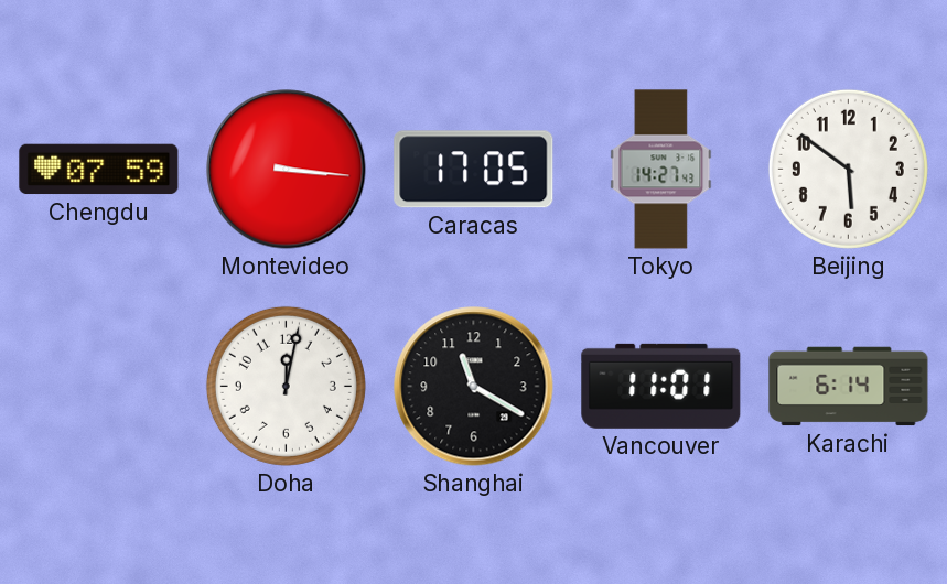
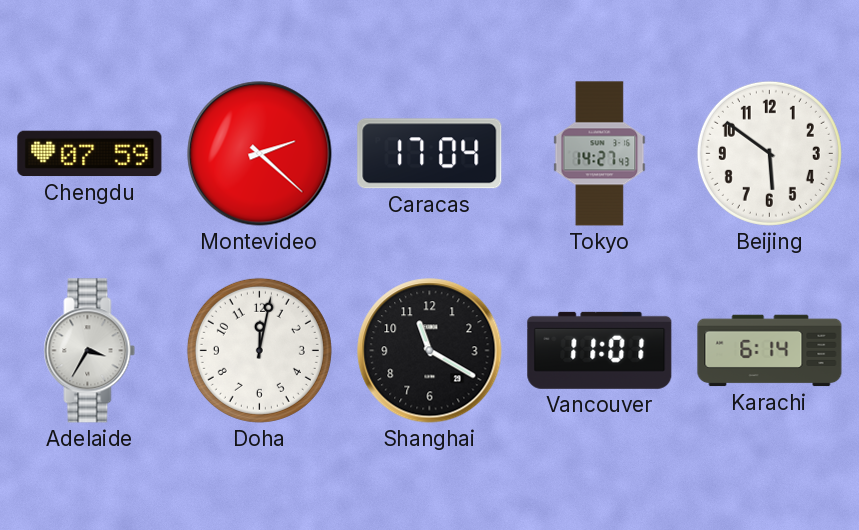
Montevideo: 3:16 -> 2:22
Caracas: 17:05 -> 17:04
Adelaide: none -> 3:35
